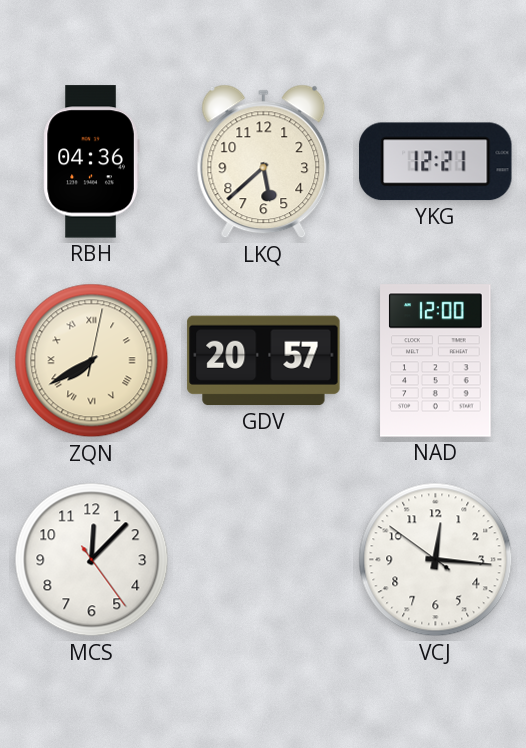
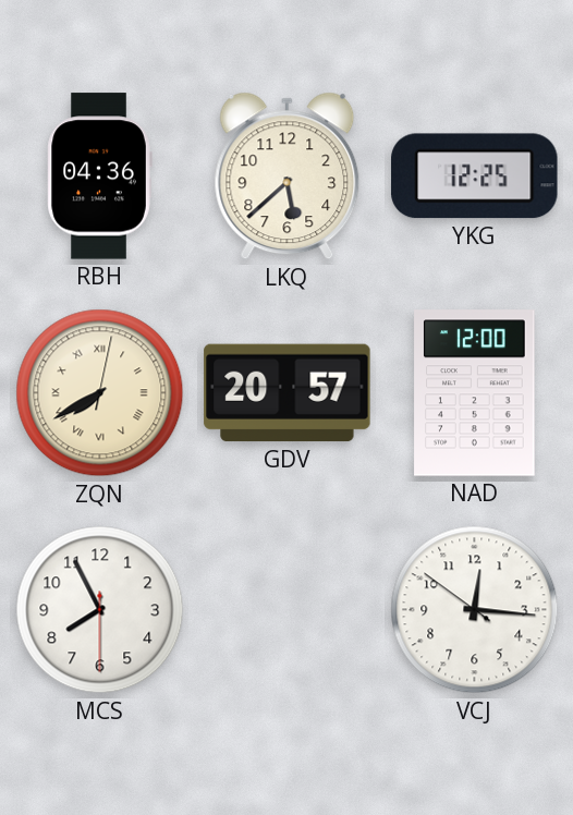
YKG: 12:21 -> 12:25
MCS: 12:07 -> 7:55
